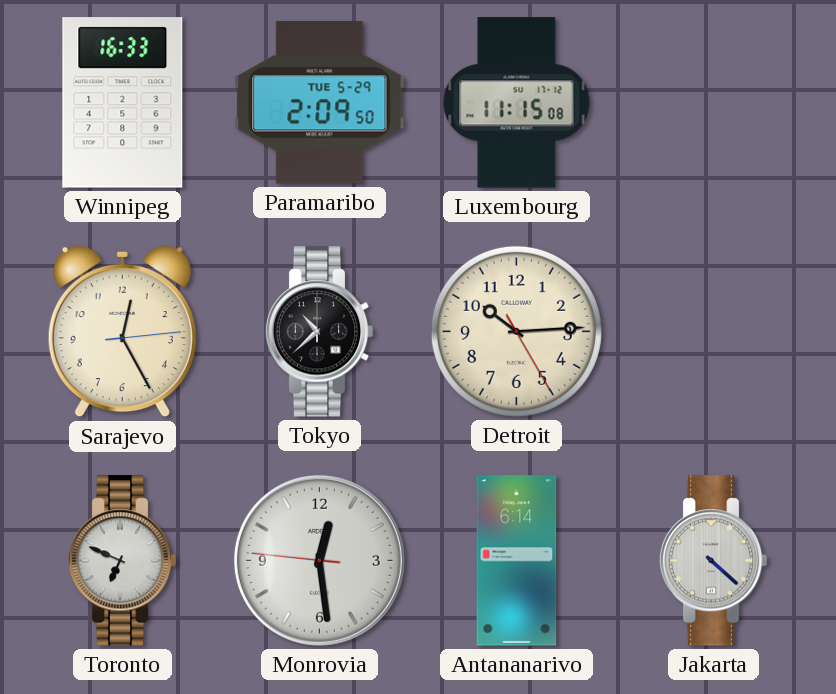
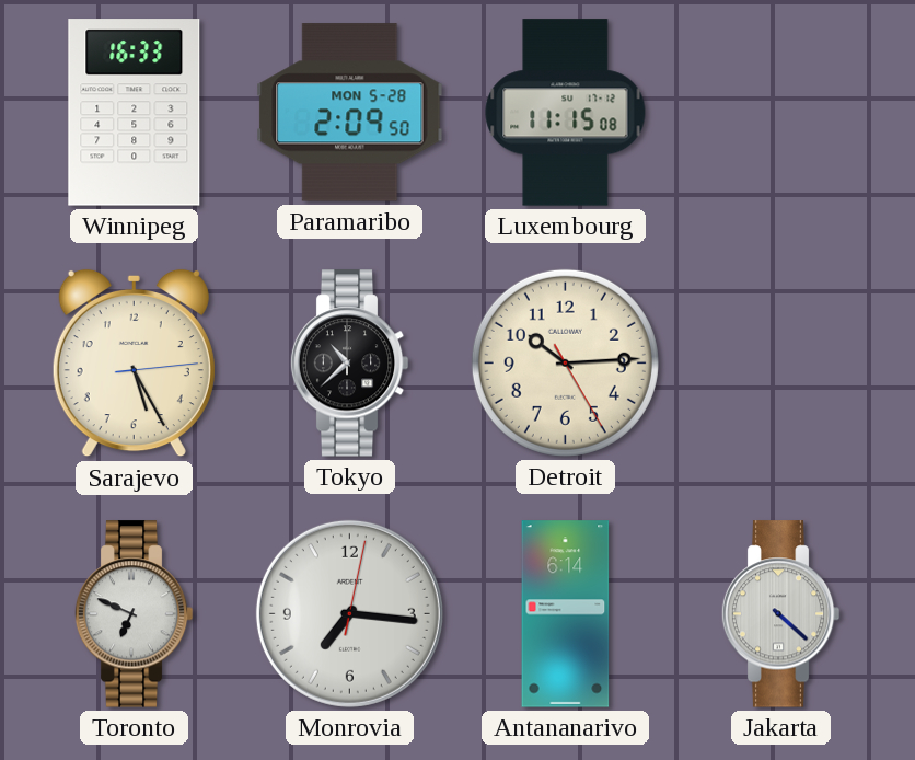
Paramaribo date: TUE 5-29 -> MON 5-28
Sarajevo: 12:25 -> 5:25
Monrovia: 12:28 -> 7:16
